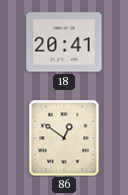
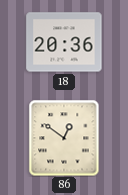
18: 20:41 -> 20:36
